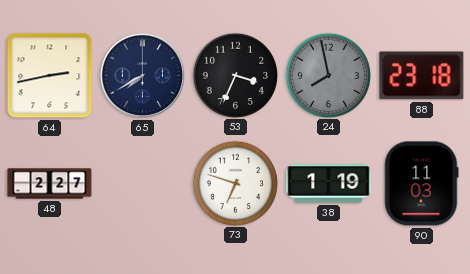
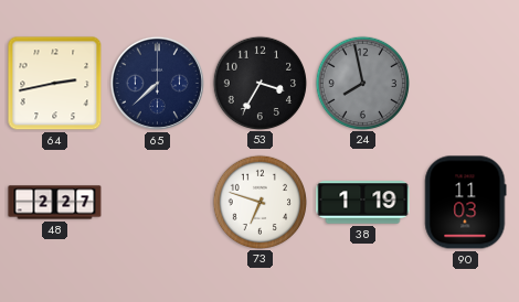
65: 7:40 -> 7:38
53: 3:34 -> 3:35
88: 23:18 -> none
